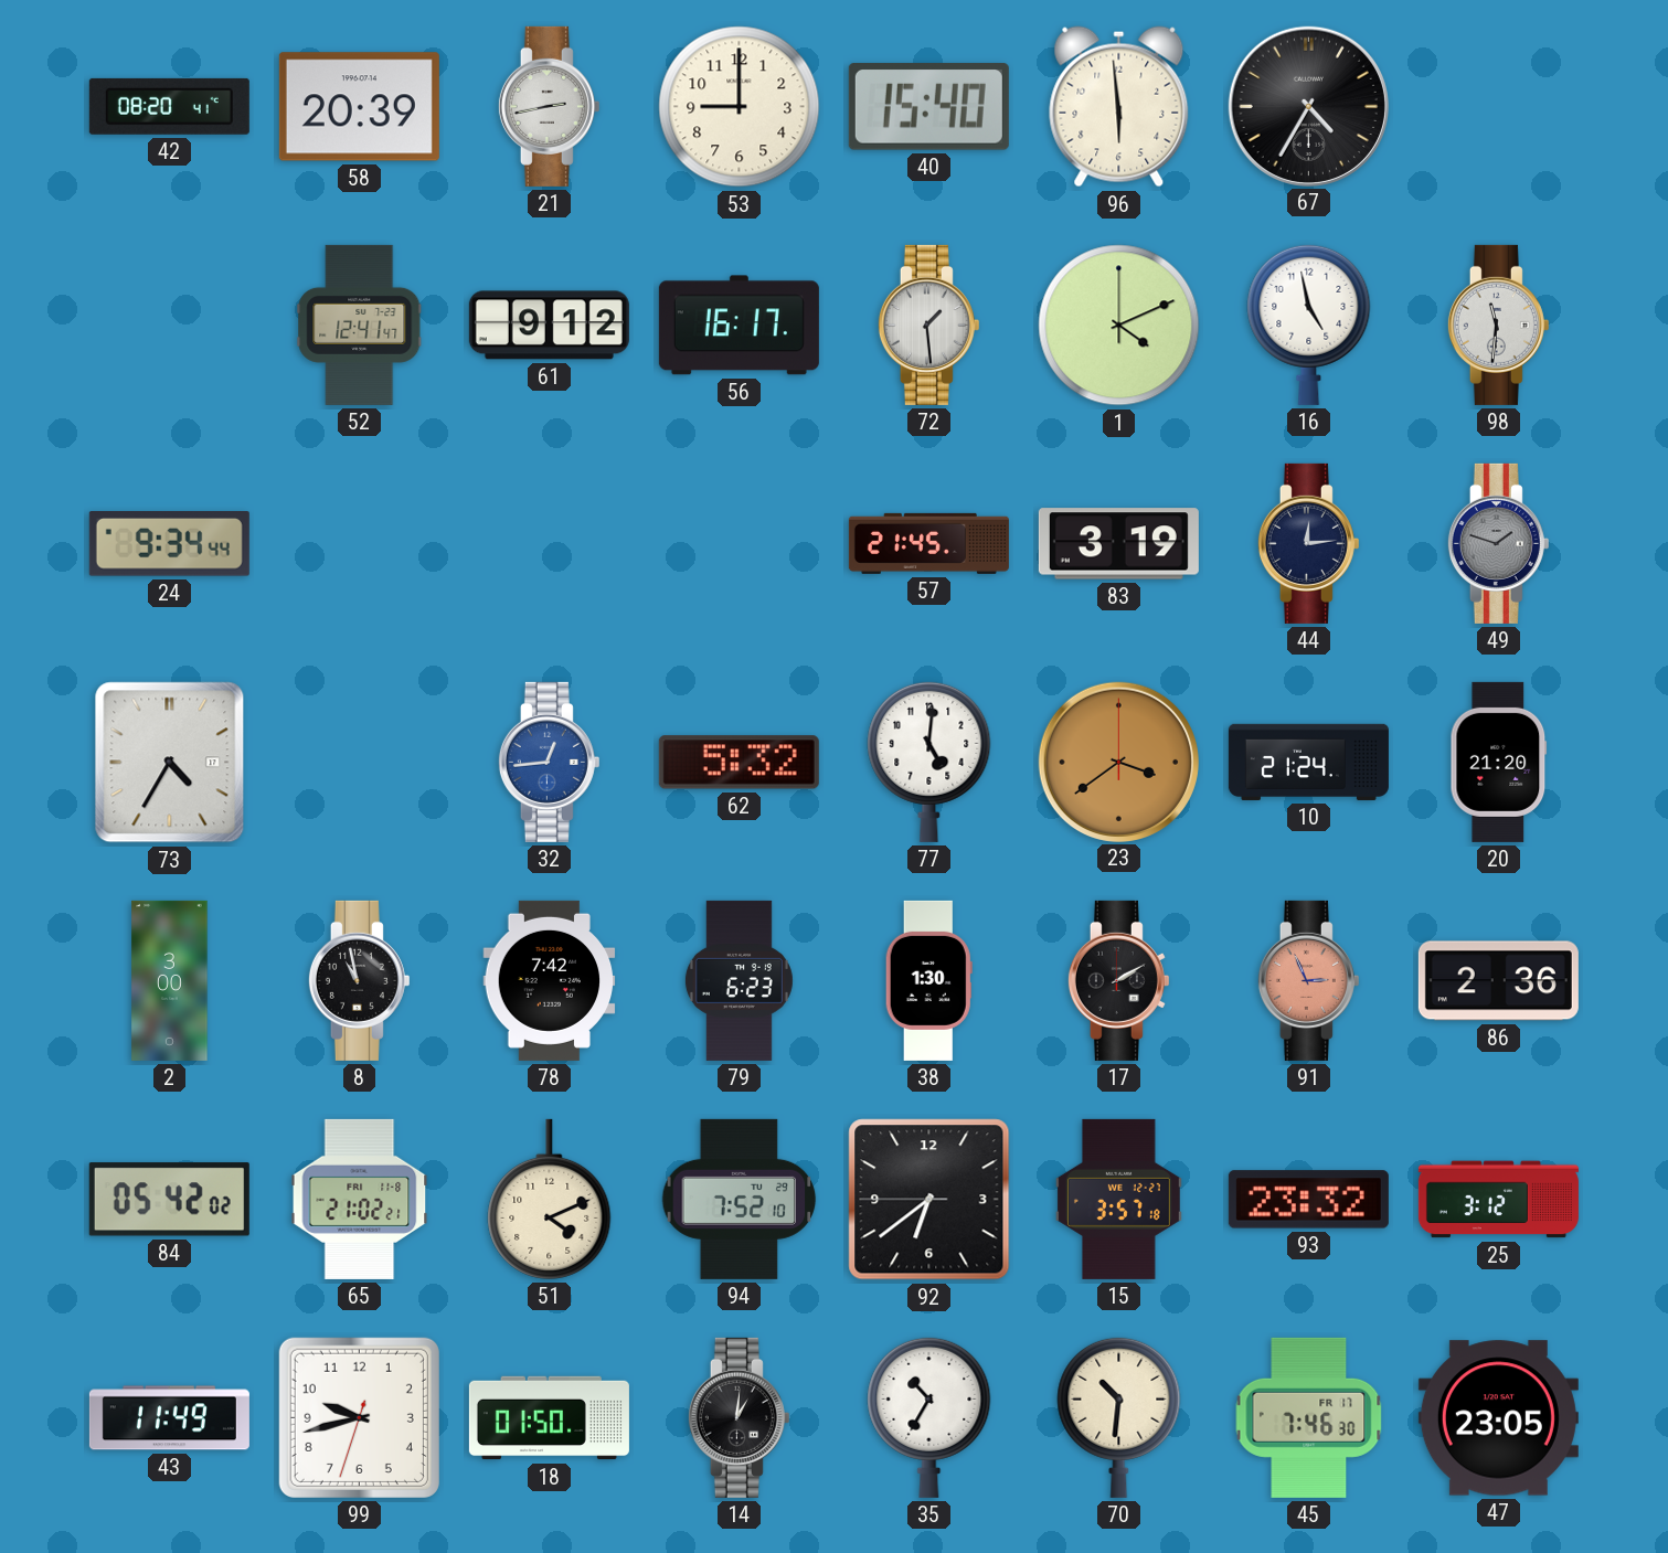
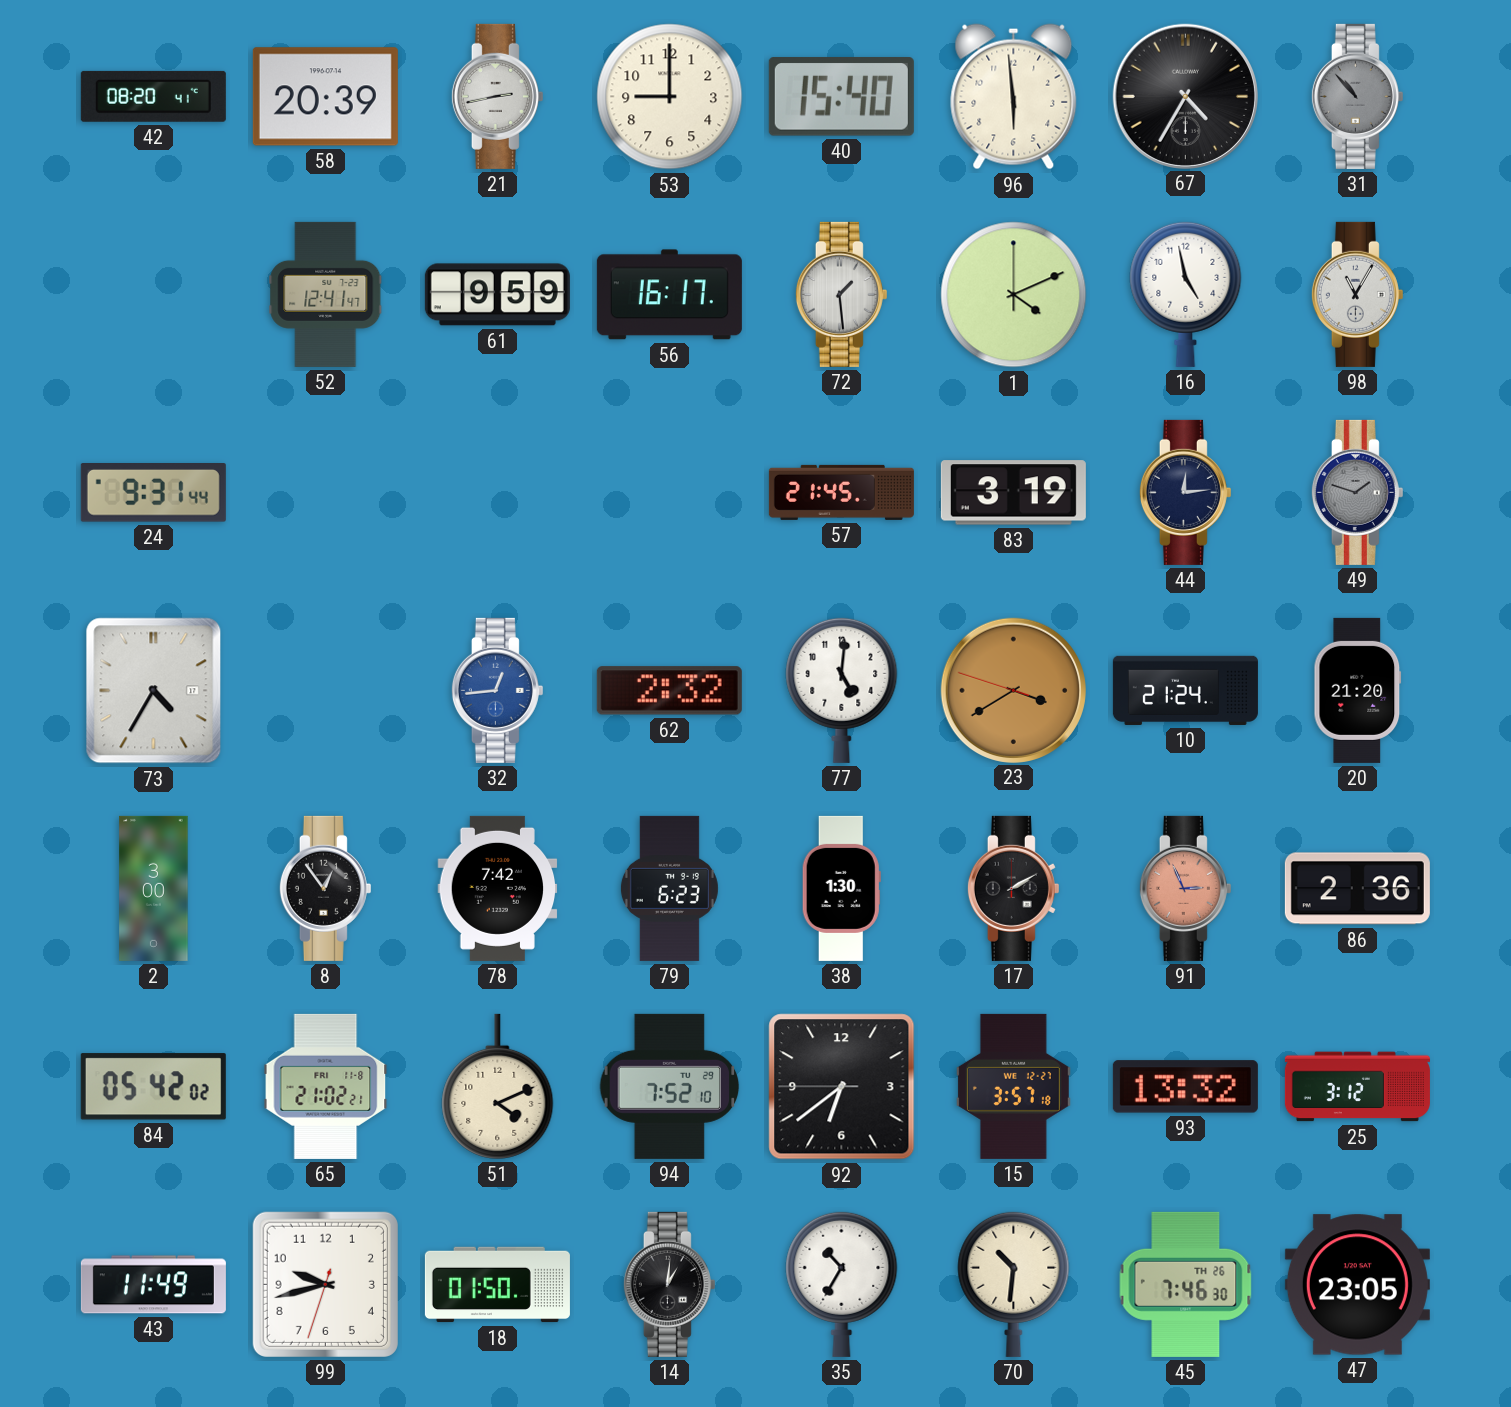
31: none -> 10:53
61: 9:12 -> 9:59
98: 11:31 -> 11:05
24: 9:34 -> 9:31
62: 5:32 -> 2:32
23: 3:39:00 -> 3:39:48
8: 10:58 -> 12:54
93: 23:32 -> 13:32
45 date: FR 17 -> TH 26
